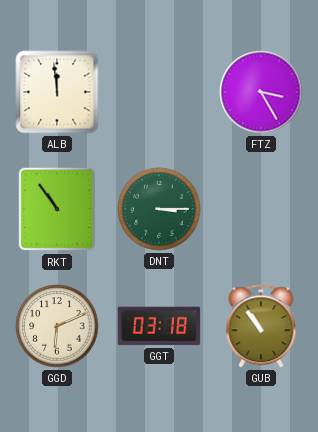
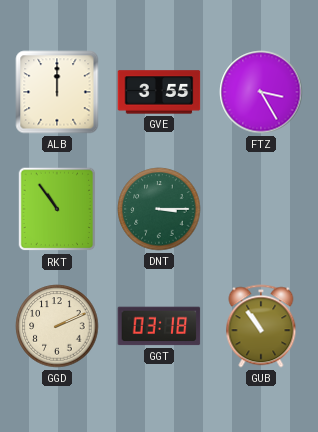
ALB: 11:59 -> 12:00
GVE: none -> 3:55
GGD: 6:11 -> 2:11
